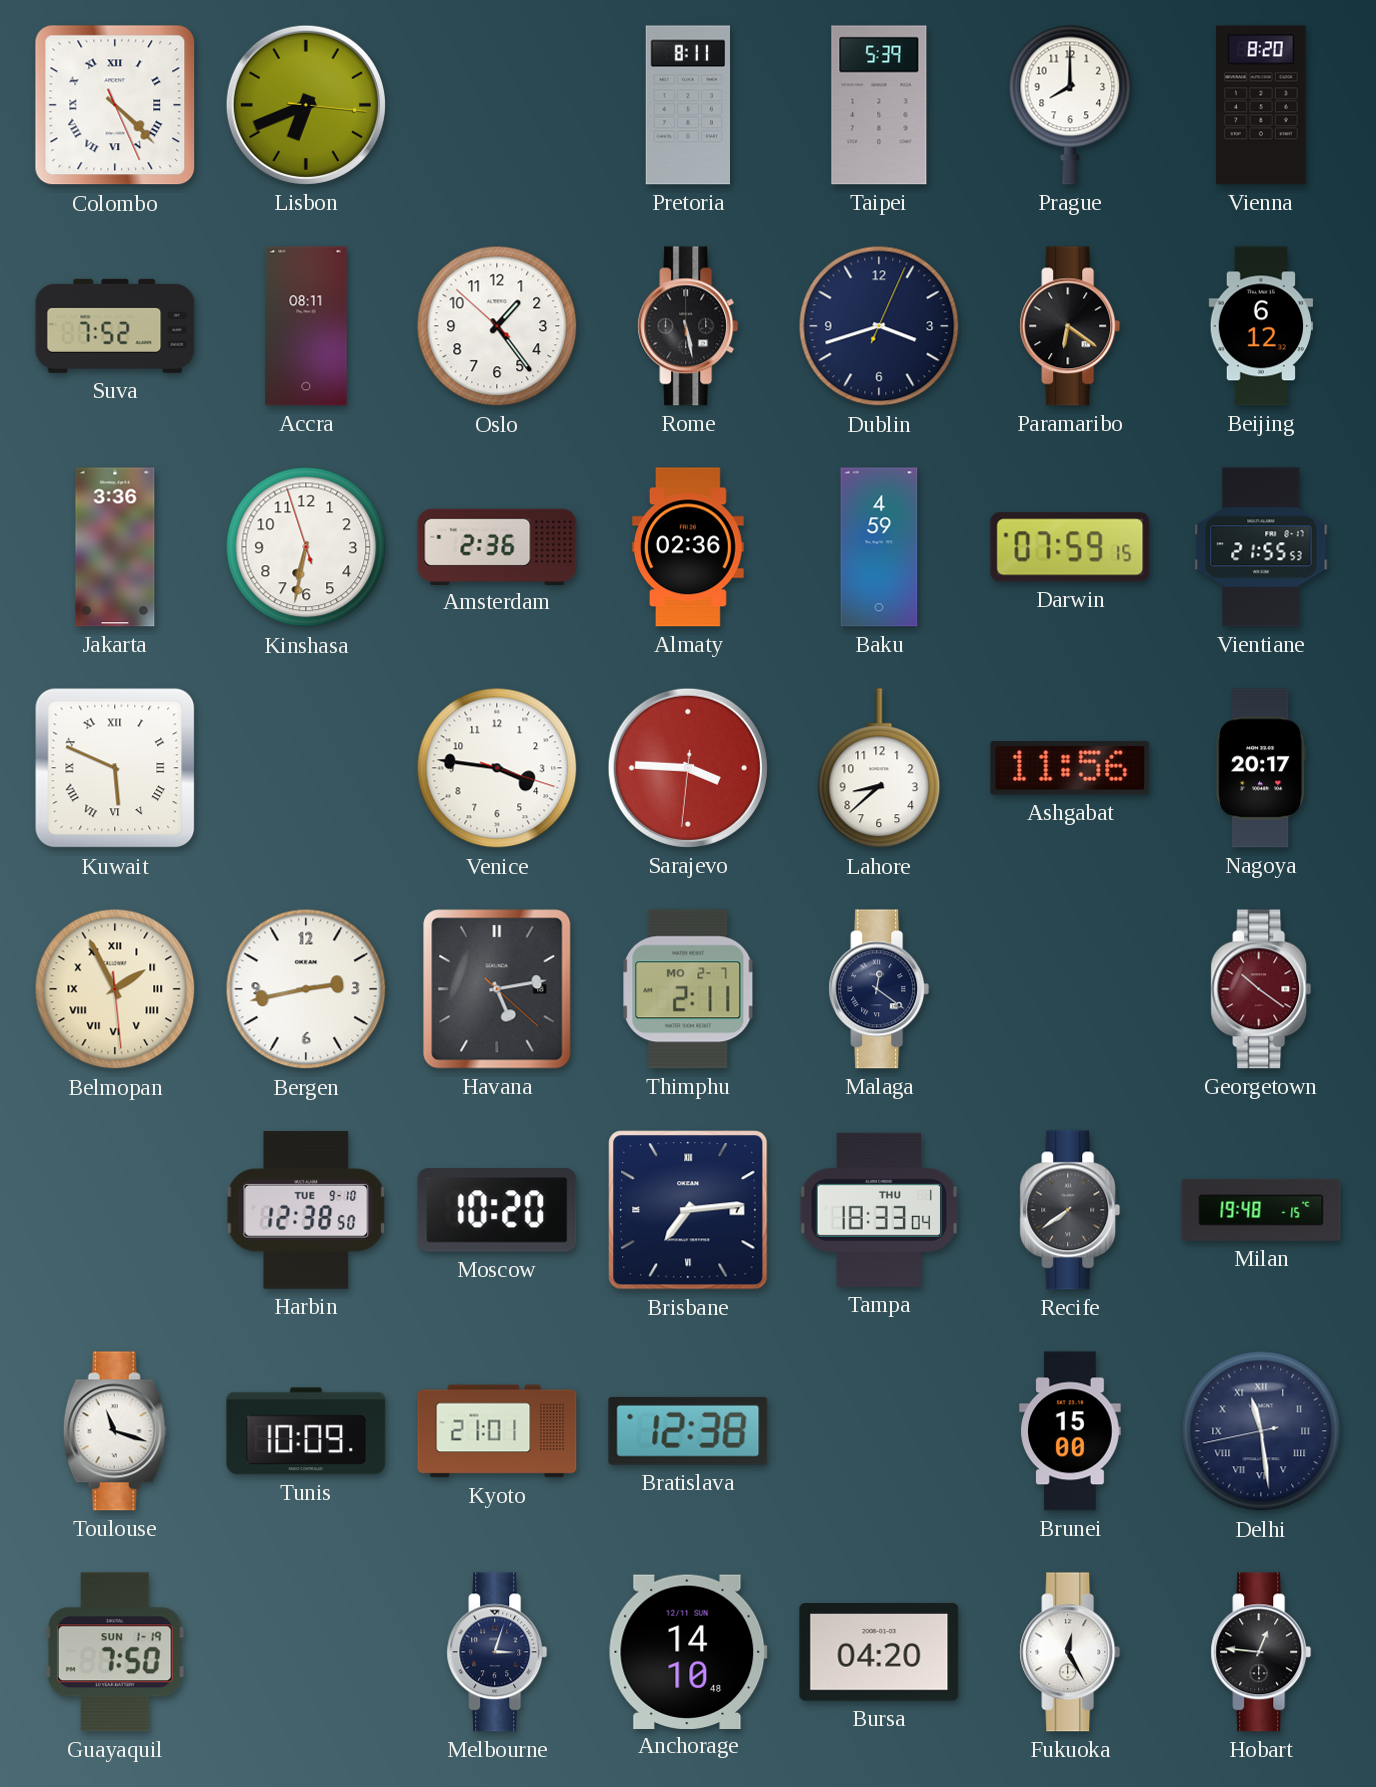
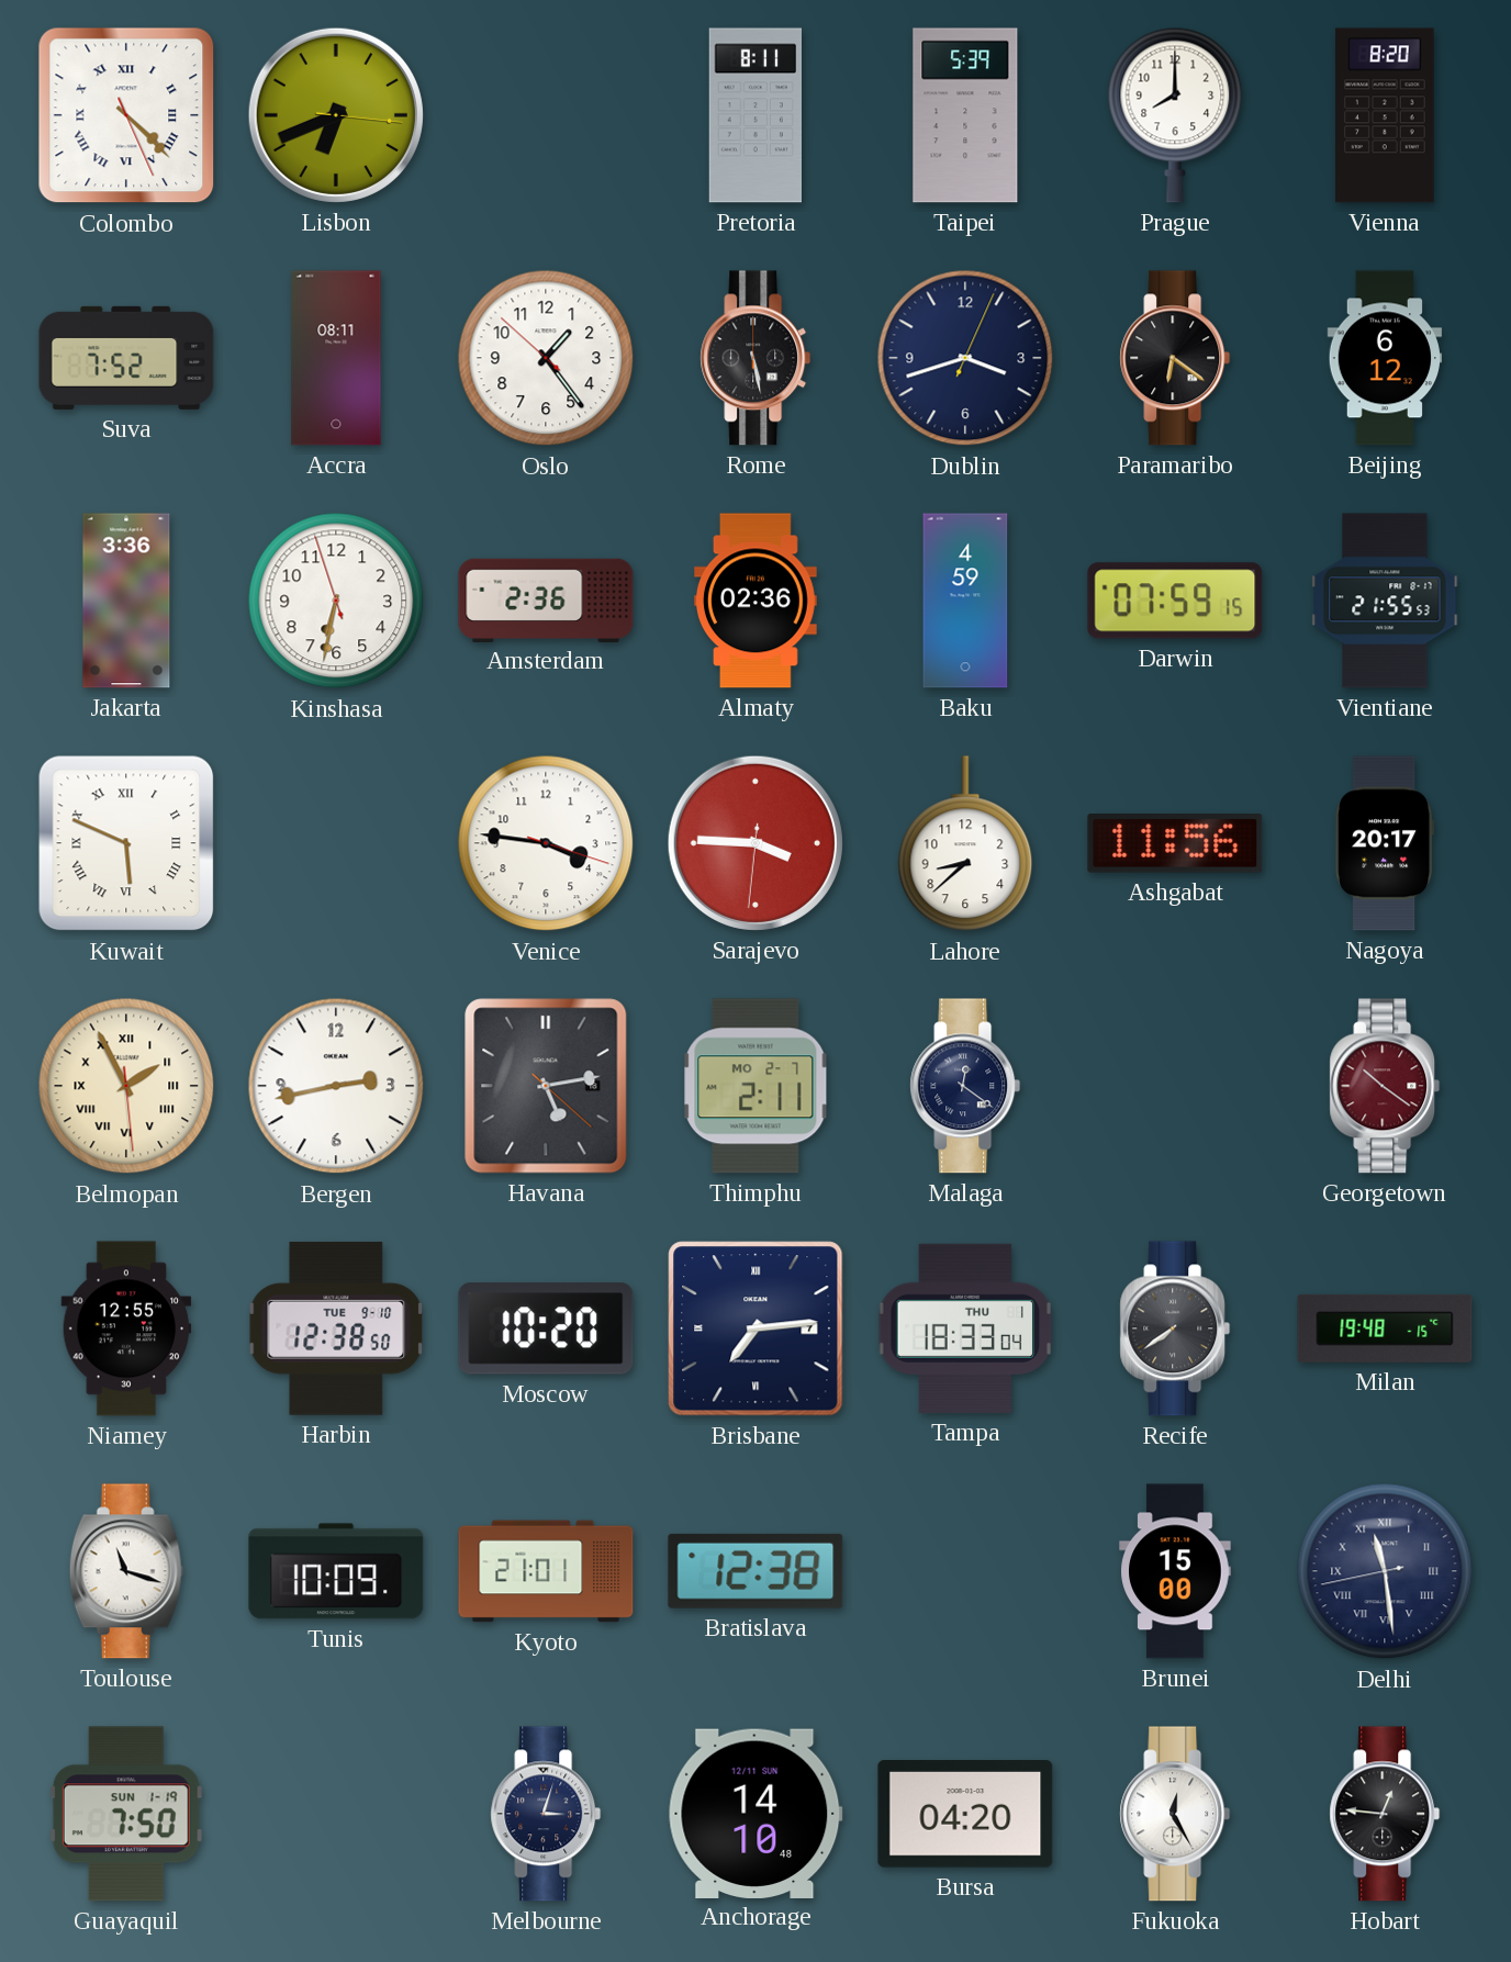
Niamey: none -> 12:55
